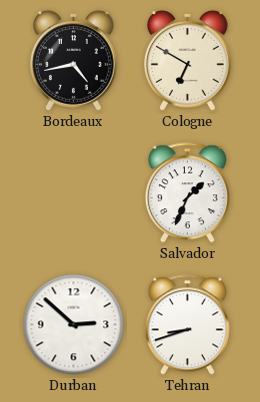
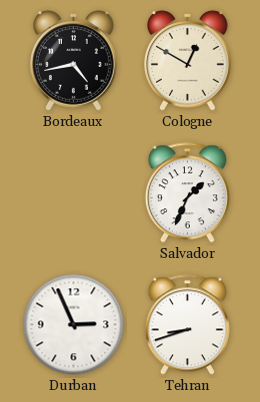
Cologne: 6:50 -> 12:50
Durban: 2:52 -> 2:56
